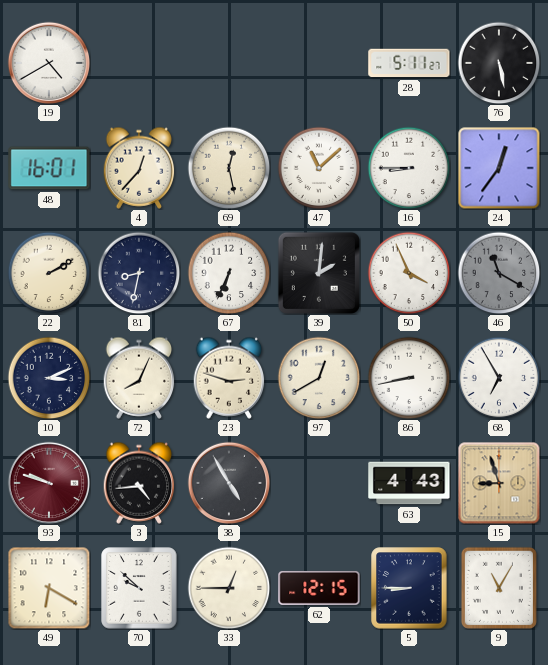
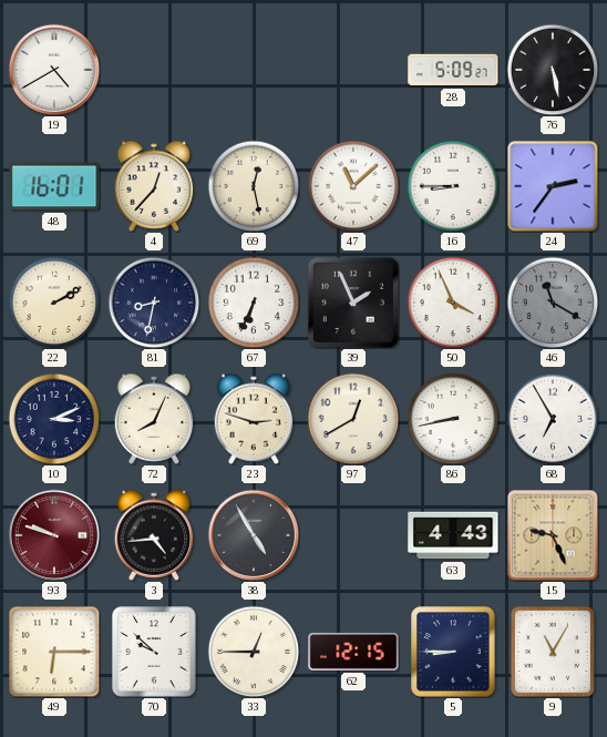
28: 5:11 -> 5:09
24: 12:36 -> 2:36
39: 2:01 -> 1:56
15: 8:57 -> 9:26
49: 6:20 -> 6:15
